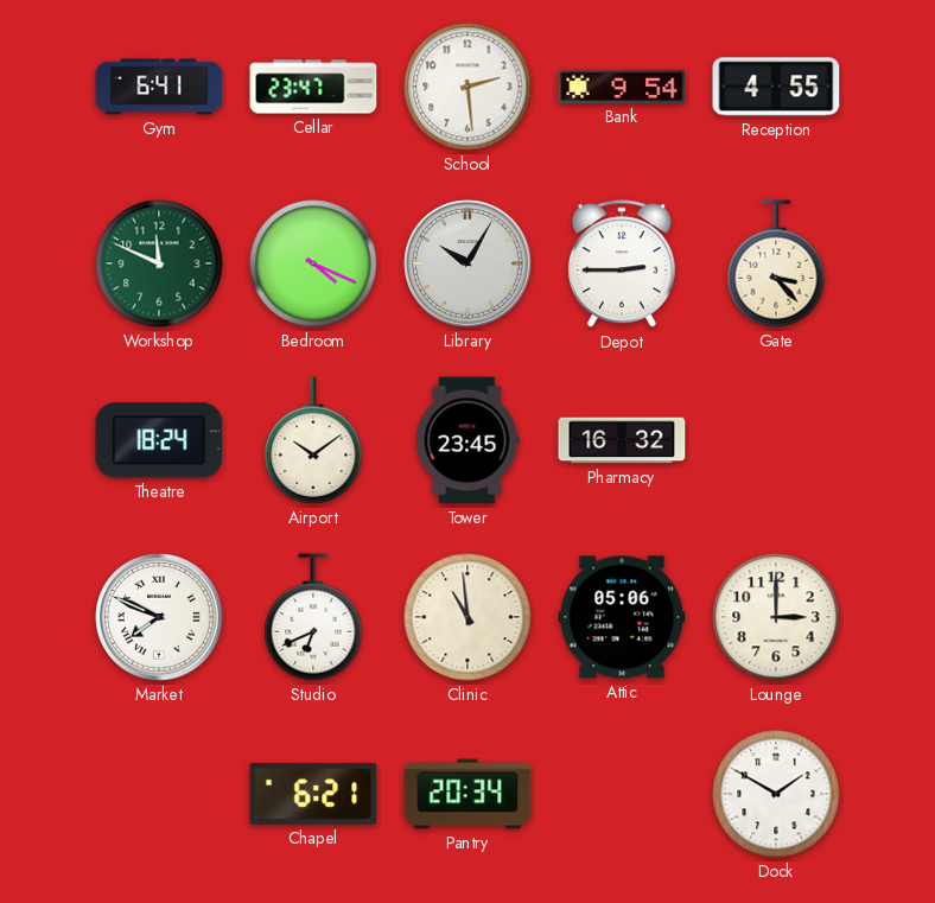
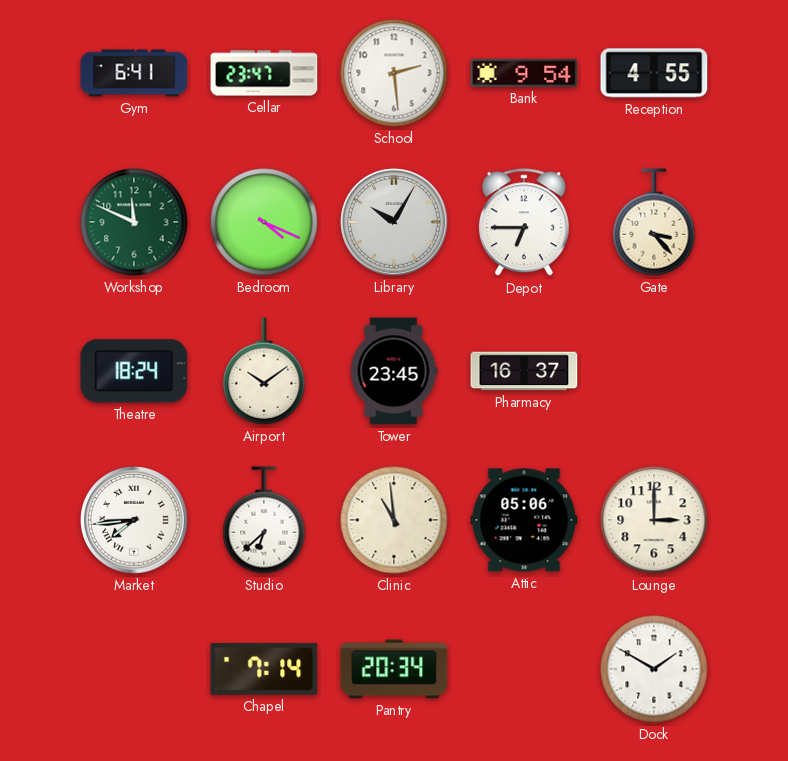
Depot: 2:45 -> 6:45
Pharmacy: 16:32 -> 16:37
Market: 7:49 -> 7:44
Studio: 6:41 -> 6:38
Chapel: 6:21 -> 7:14
